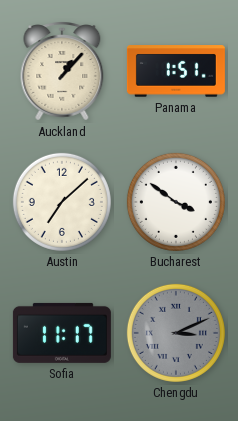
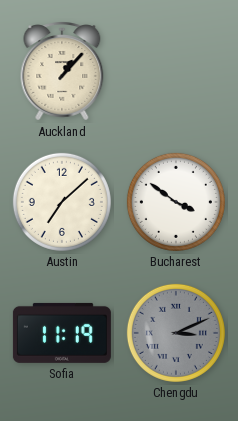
Panama: 1:51 -> none
Sofia: 11:17 -> 11:19
